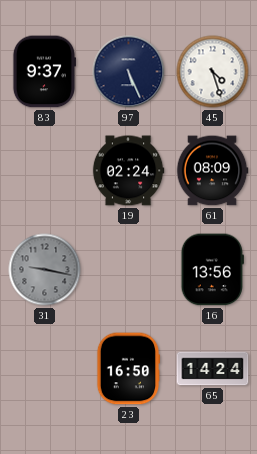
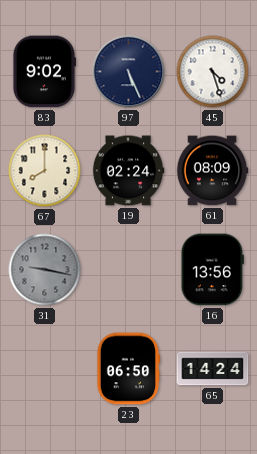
83: 9:37 -> 9:02
67: none -> 8:00
23: 16:50 -> 06:50
